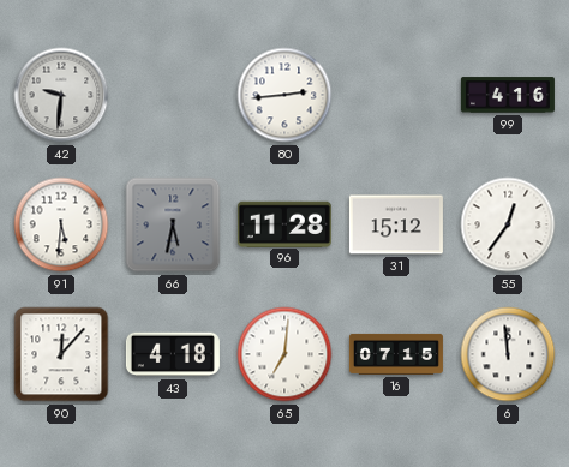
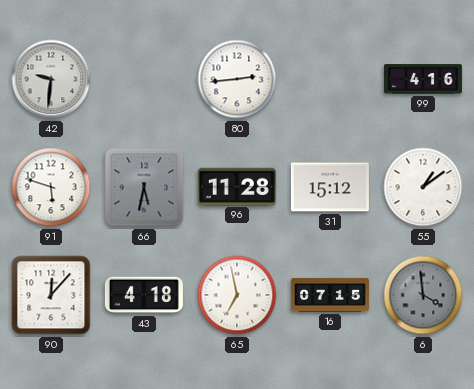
91: 5:31 -> 5:48
55: 12:36 -> 1:09
65: 7:01 -> 6:58
6: 11:59 -> 3:59
6 dial: white -> grey
